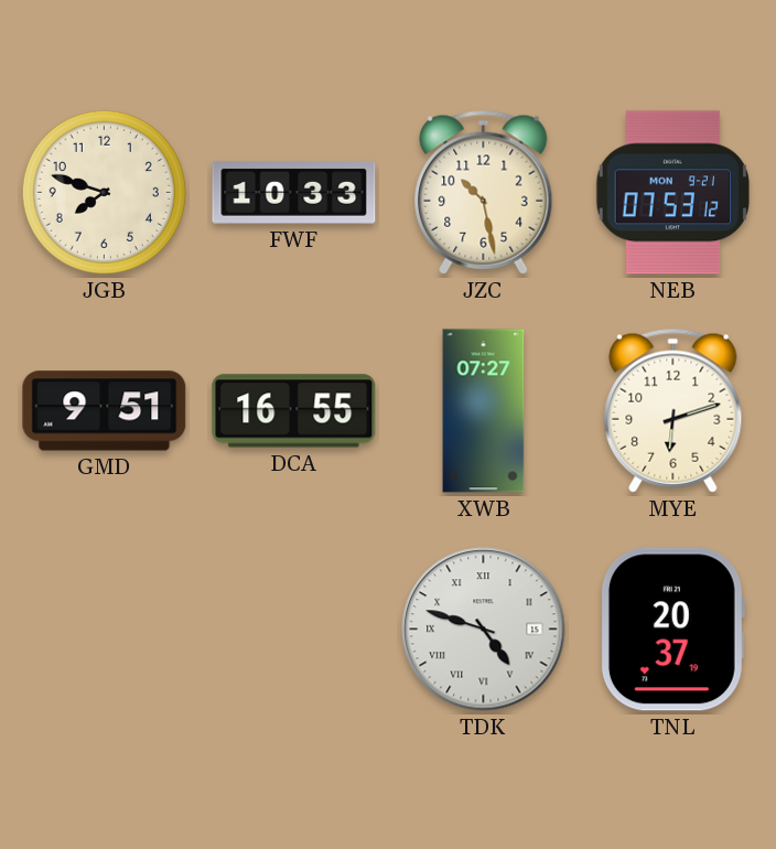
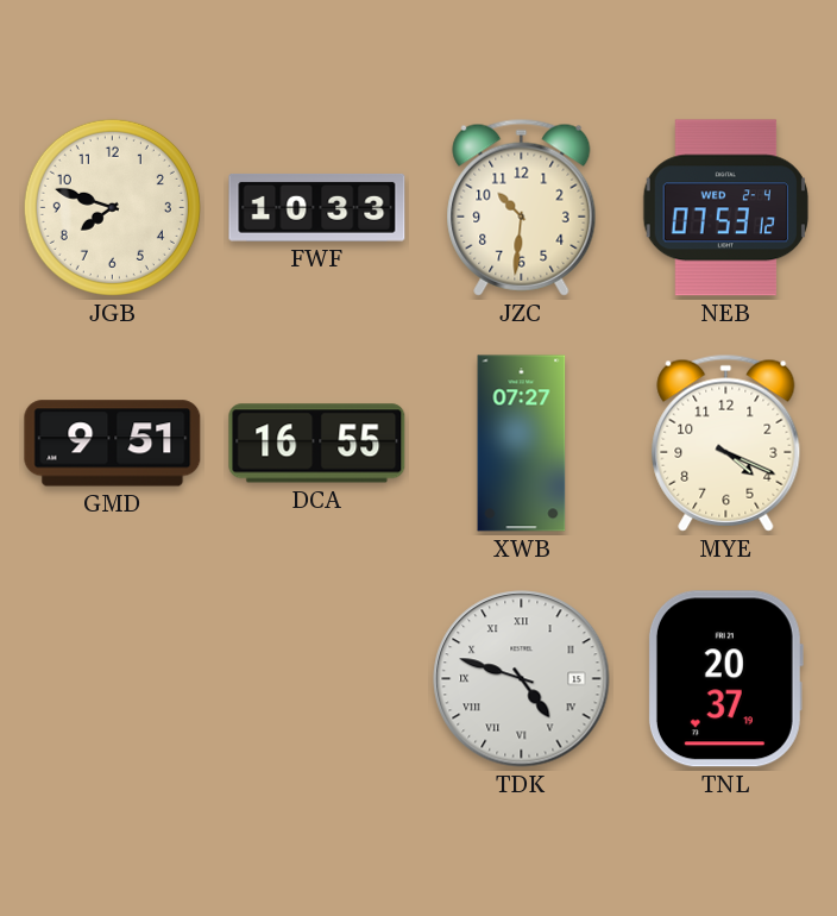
JZC: 10:28 -> 10:31
NEB date: MON 9-21 -> WED 2-4
MYE: 6:12 -> 4:19
